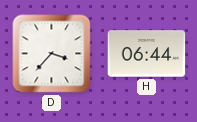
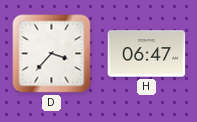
H: 06:44 -> 06:47
